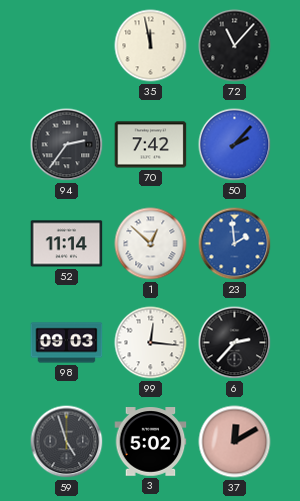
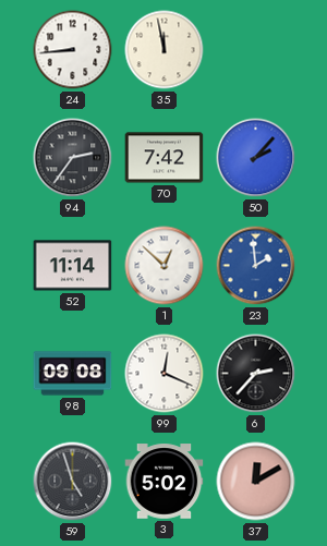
24: none -> 8:44
72: 11:07 -> none
98: 09:03 -> 09:08
99: 12:16 -> 12:19
